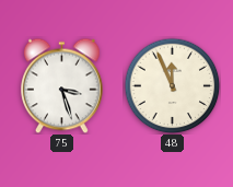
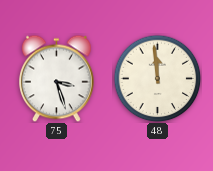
48: 11:56 -> 11:59
